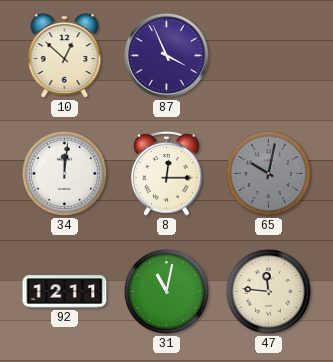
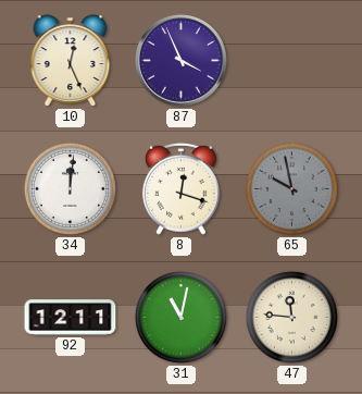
10: 12:52 -> 12:26
8: 12:15 -> 12:18
65: 10:02 -> 9:58
